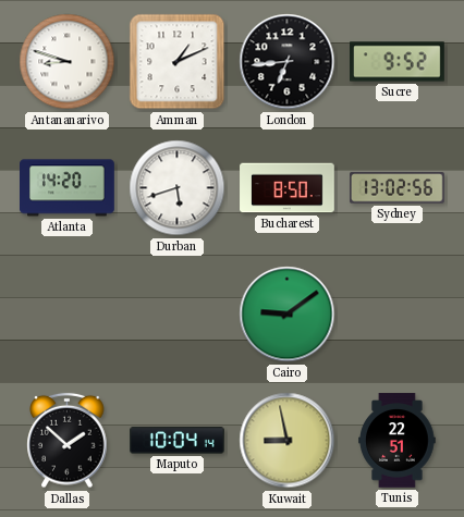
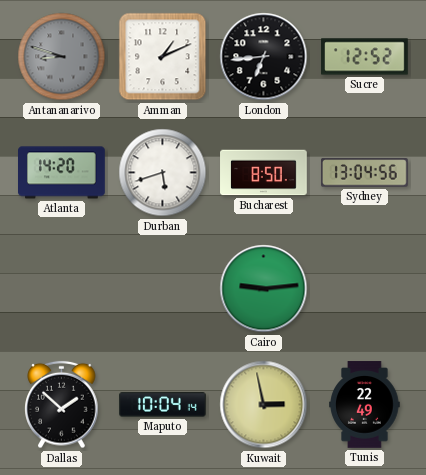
Antananarivo dial: white -> grey
Sucre: 9:52 -> 12:52
Sydney: 13:02 -> 13:04
Cairo: 9:09 -> 9:14
Kuwait: 8:58 -> 2:58
Tunis: 22:51 -> 22:49
